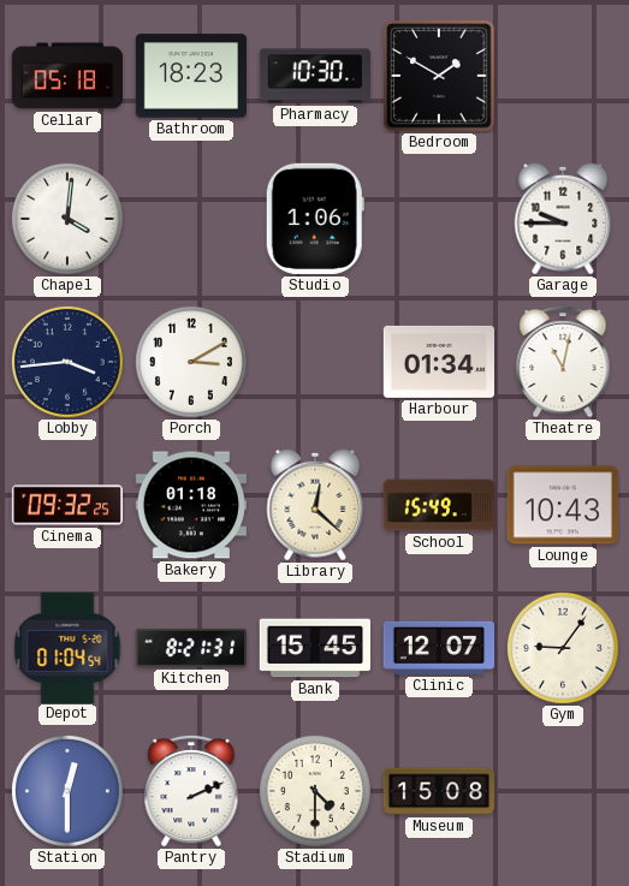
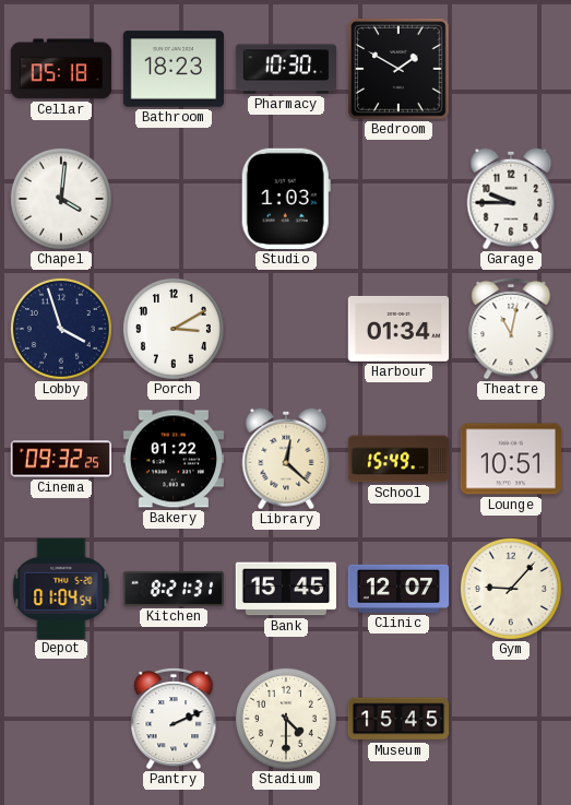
Studio: 1:06 -> 1:03
Lobby: 3:44 -> 3:57
Bakery: 01:18 -> 01:22
Lounge: 10:43 -> 10:51
Gym: 9:06 -> 9:07
Station: 12:30 -> none
Museum: 15:08 -> 15:45
